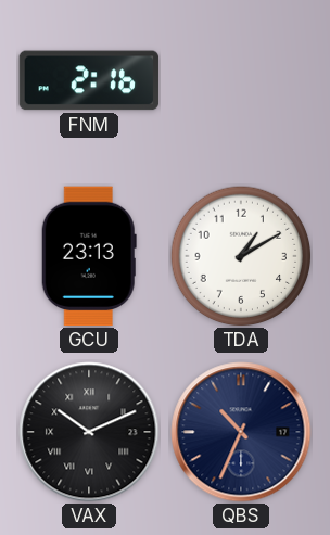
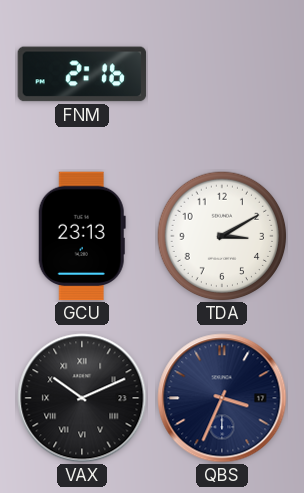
TDA: 1:10 -> 3:10
QBS: 10:34 -> 3:34
